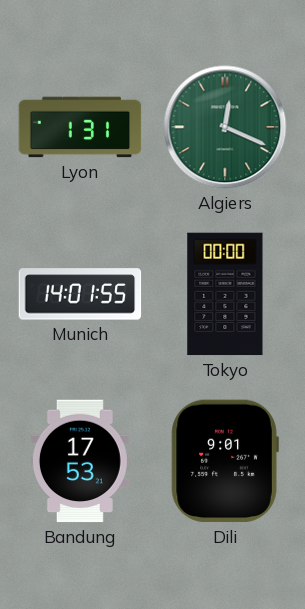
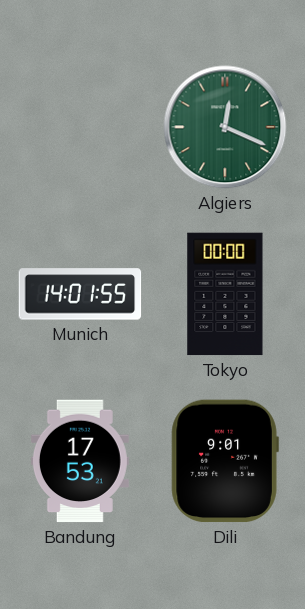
Lyon: 1:31 -> none
